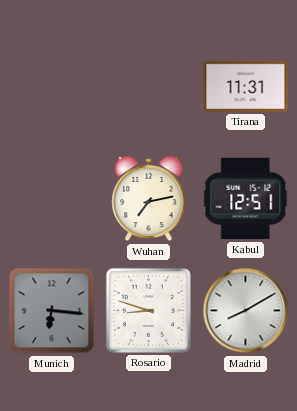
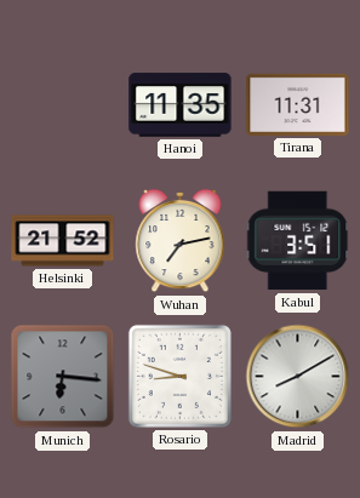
Hanoi: none -> 11:35
Helsinki: none -> 21:52
Kabul: 12:51 -> 3:51
